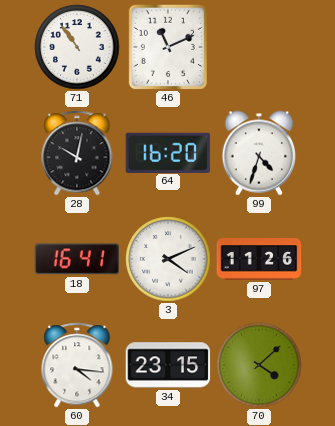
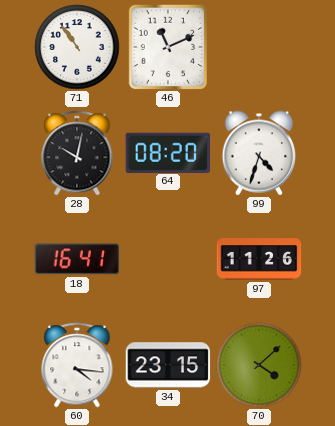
64: 16:20 -> 08:20
3: 4:11 -> none
